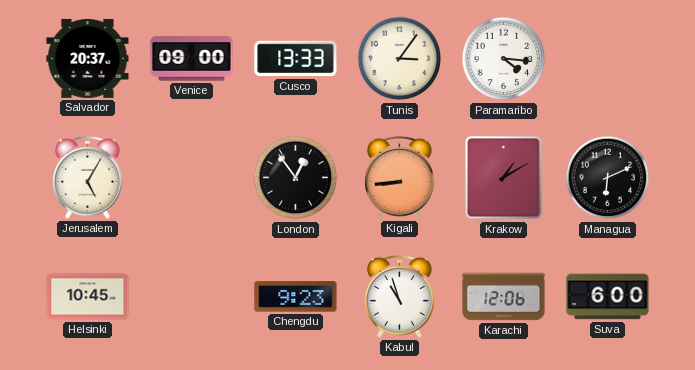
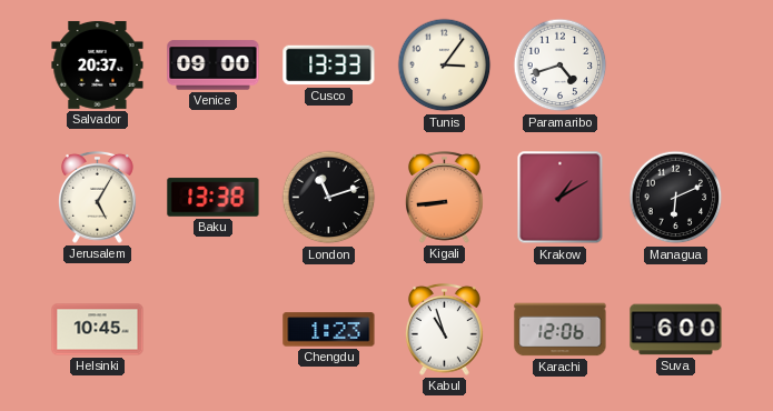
Paramaribo: 4:16 -> 4:42
Baku: none -> 13:38
London: 12:54 -> 11:12
Chengdu: 9:23 -> 1:23
